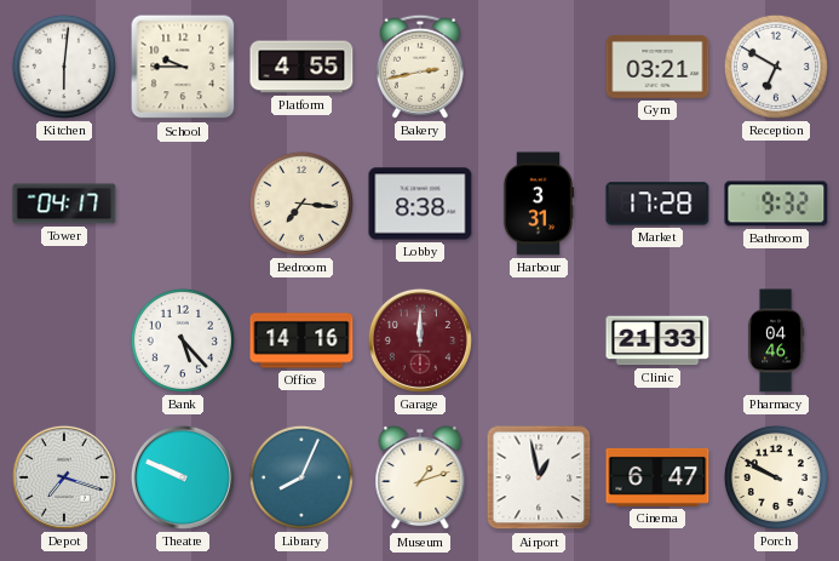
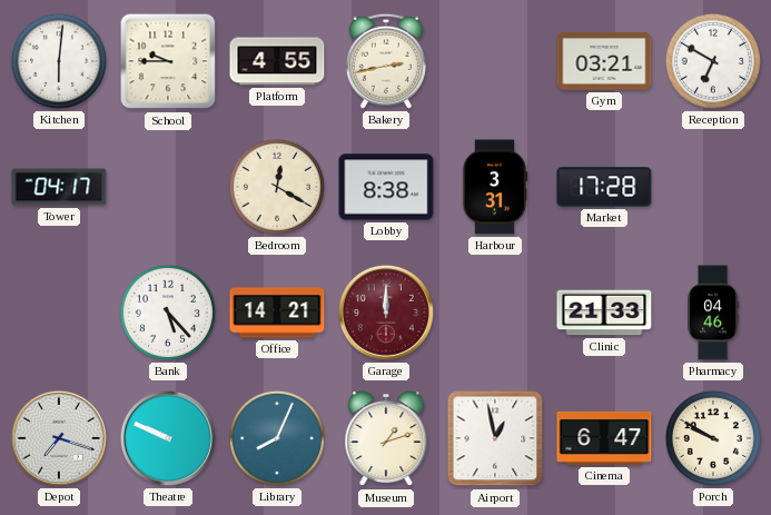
Bedroom: 7:16 -> 12:20
Bathroom: 9:32 -> none
Office: 14:16 -> 14:21
